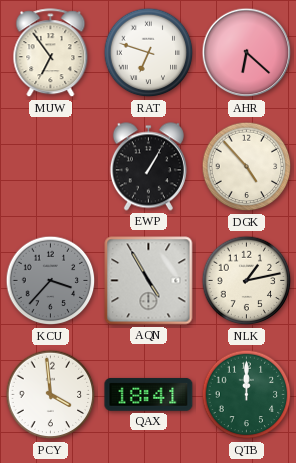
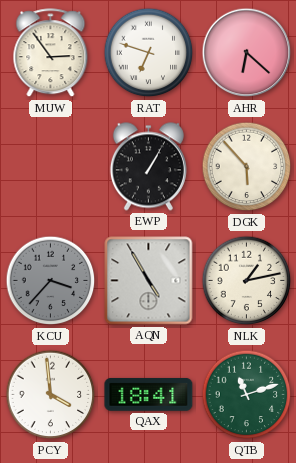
MUW: 6:54 -> 2:54
DGK: 4:53 -> 5:53
QTB: 12:00 -> 11:12
